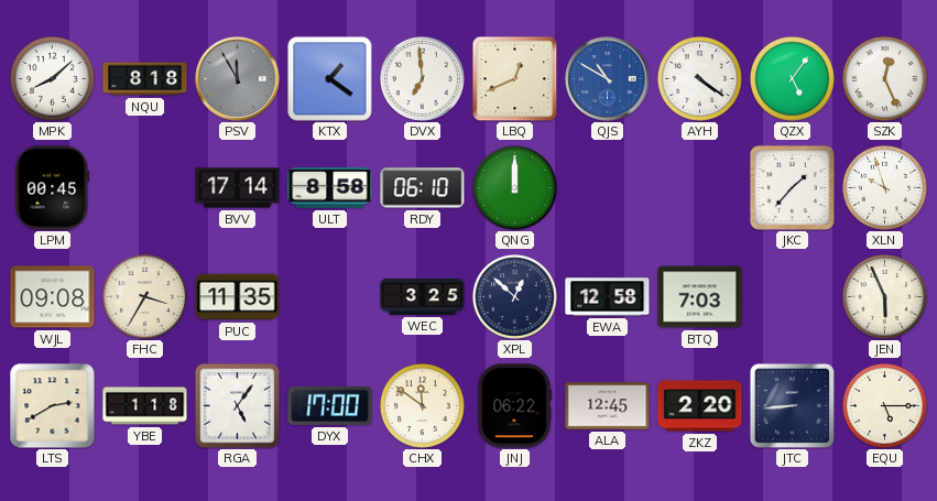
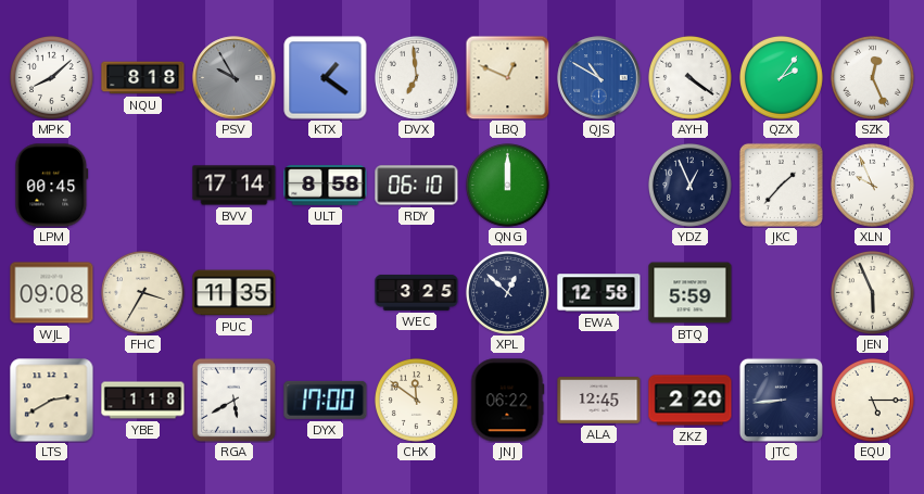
PSV: 11:55 -> 9:55
LBQ: 12:41 -> 12:49
QZX: 5:06 -> 2:06
YDZ: none -> 12:56
XLN: 9:57 -> 9:56
BTQ: 7:03 -> 5:59
RGA: 5:06 -> 5:40
